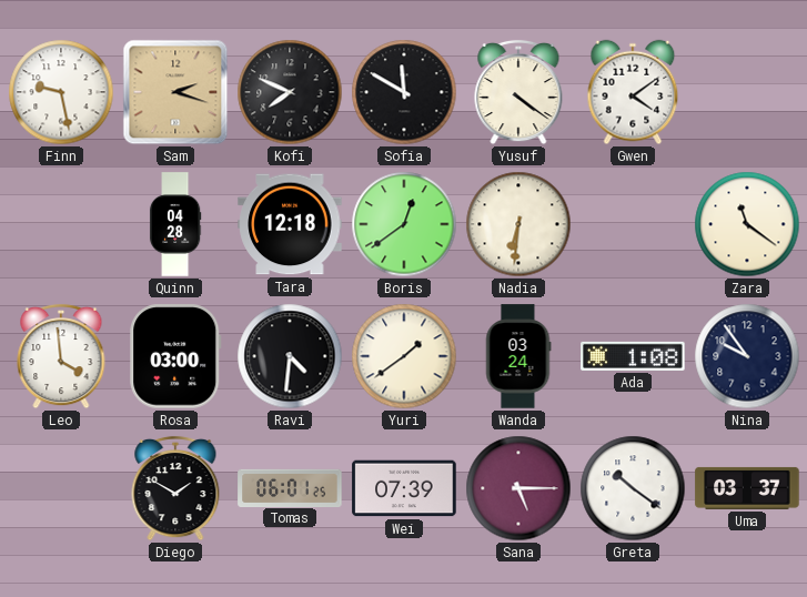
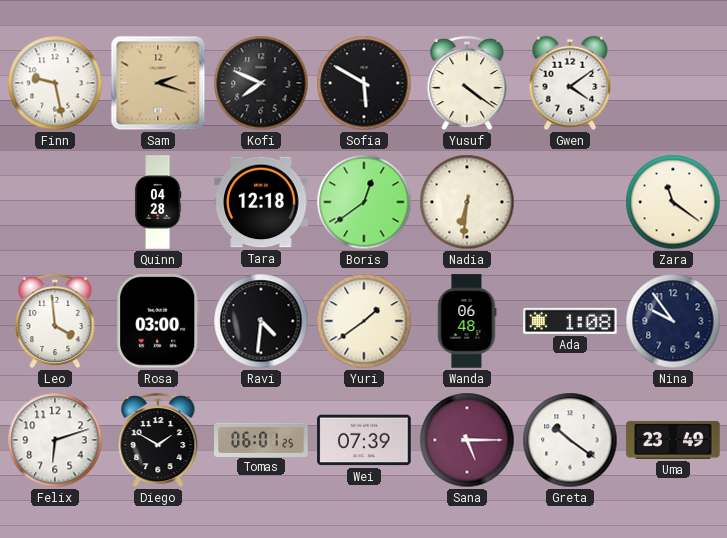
Sofia: 11:50 -> 5:50
Wanda: 03:24 -> 06:48
Felix: none -> 6:12
Uma: 03:37 -> 23:49
